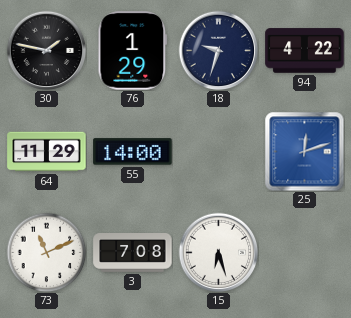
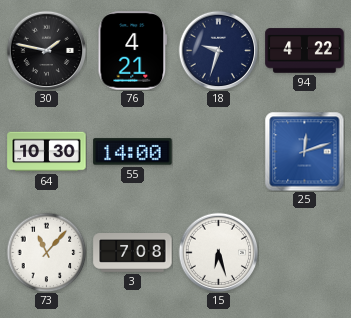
76: 1:29 -> 4:21
64: 11:29 -> 10:30
73: 11:11 -> 11:07
